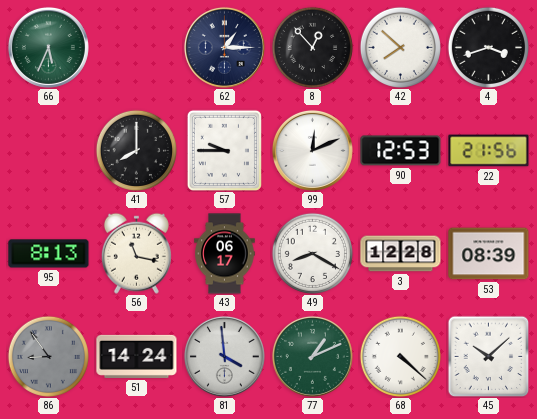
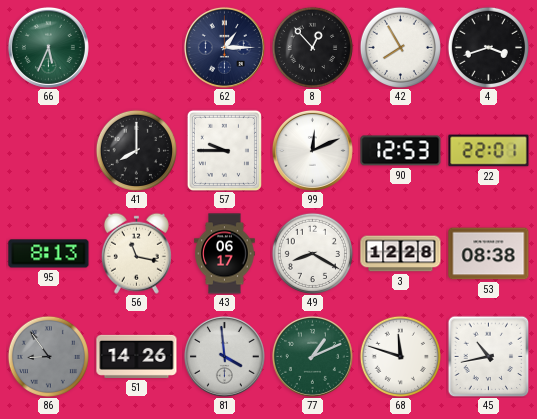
42: 7:52 -> 7:55
22: 21:56 -> 22:01
53: 08:39 -> 08:38
51: 14:24 -> 14:26
68: 4:22 -> 11:48
45: 10:08 -> 10:43
